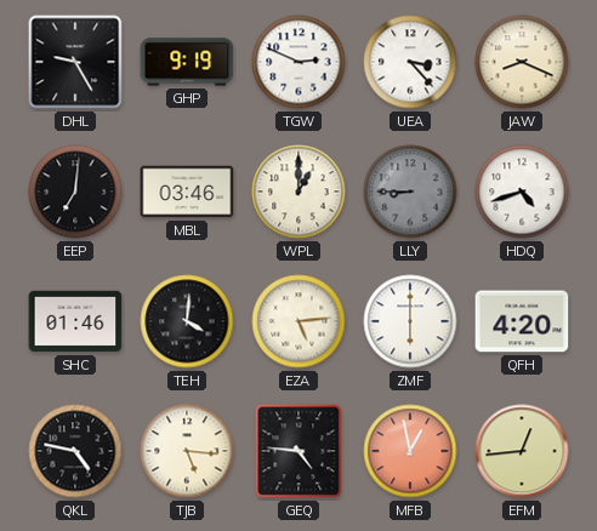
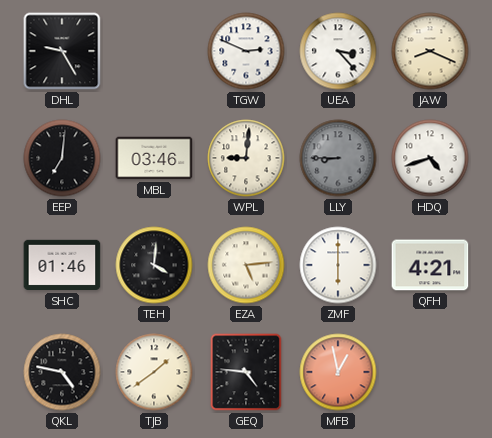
GHP: 9:19 -> none
WPL: 1:00 -> 9:01
QFH: 4:20 -> 4:21
TJB: 5:16 -> 1:39
EFM: 12:44 -> none
